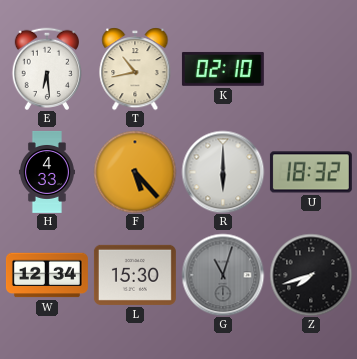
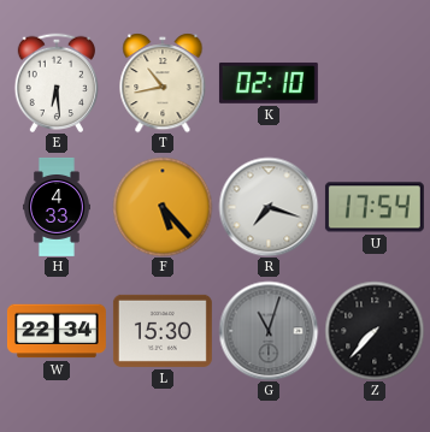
R: 6:00 -> 7:18
U: 18:32 -> 17:54
W: 12:34 -> 22:34
Z: 7:42 -> 7:37
